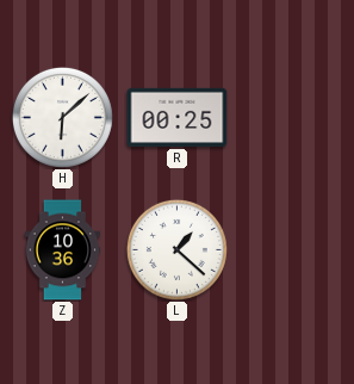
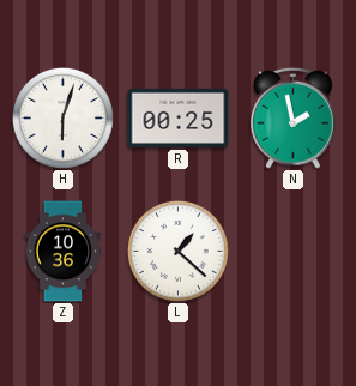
H: 6:08 -> 6:03
N: none -> 1:58
